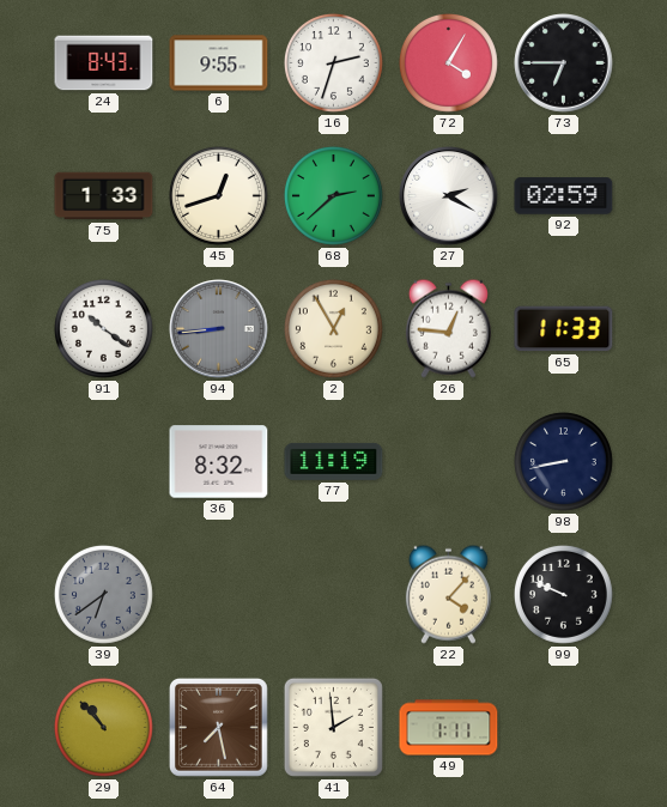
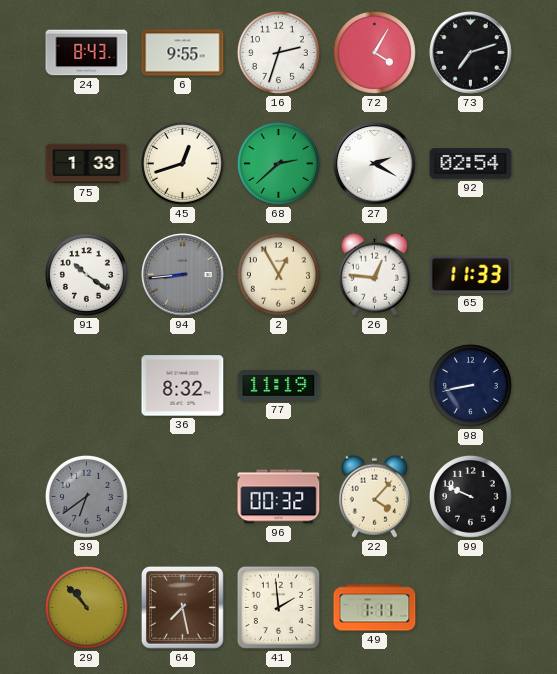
73: 6:45 -> 7:12
92: 02:59 -> 02:54
96: none -> 00:32
